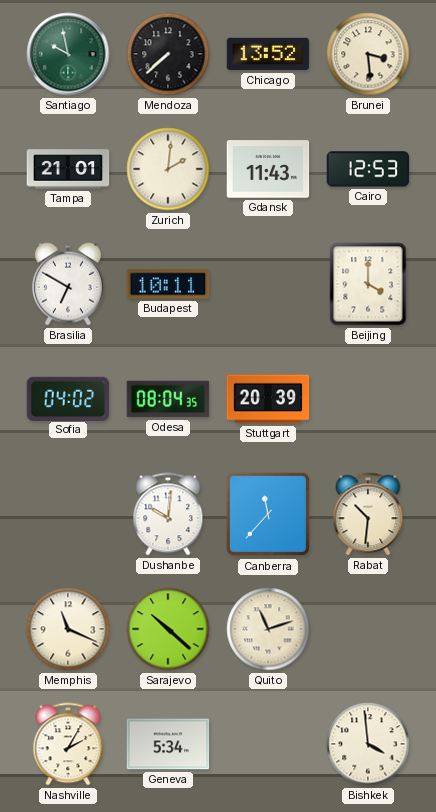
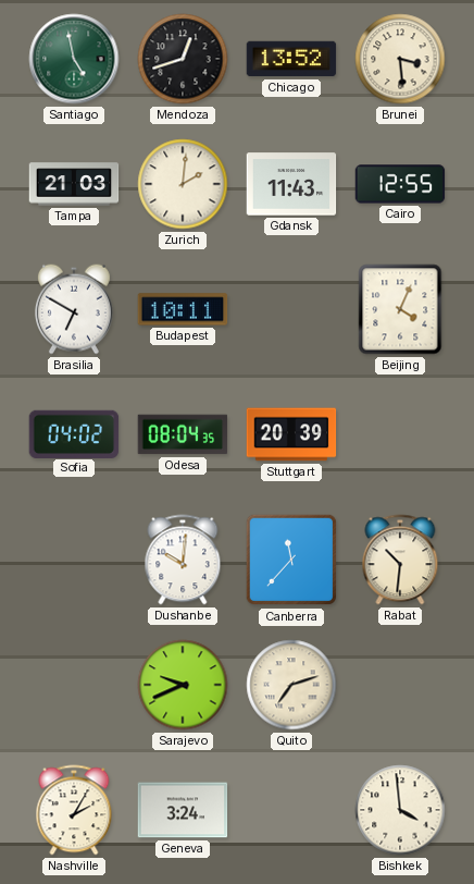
Santiago: 9:58 -> 4:58
Mendoza: 7:38 -> 12:42
Tampa: 21:01 -> 21:03
Cairo: 12:53 -> 12:55
Beijing: 4:00 -> 4:04
Memphis: 11:19 -> none
Sarajevo: 10:22 -> 9:41
Quito: 11:12 -> 7:12
Geneva: 5:34 -> 3:24
